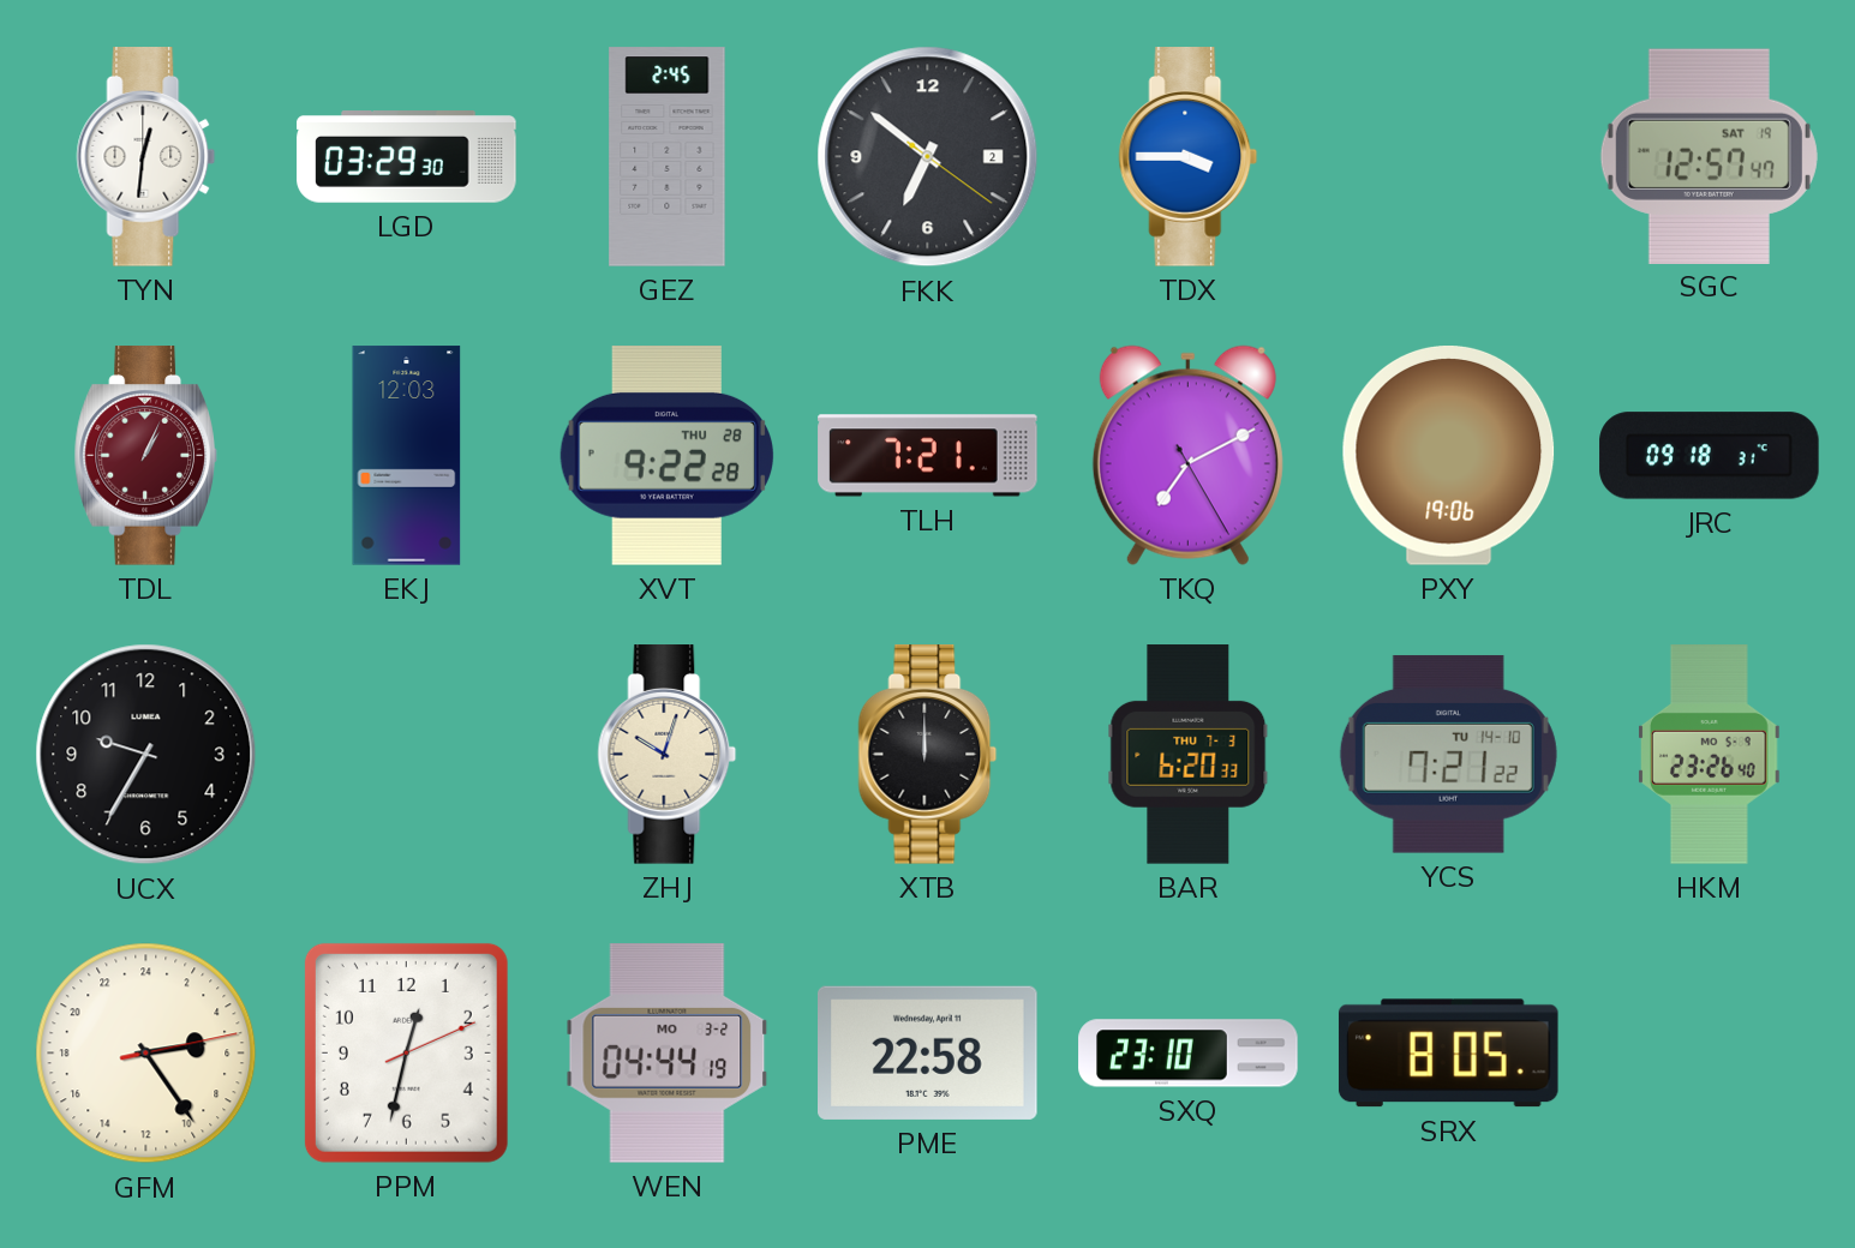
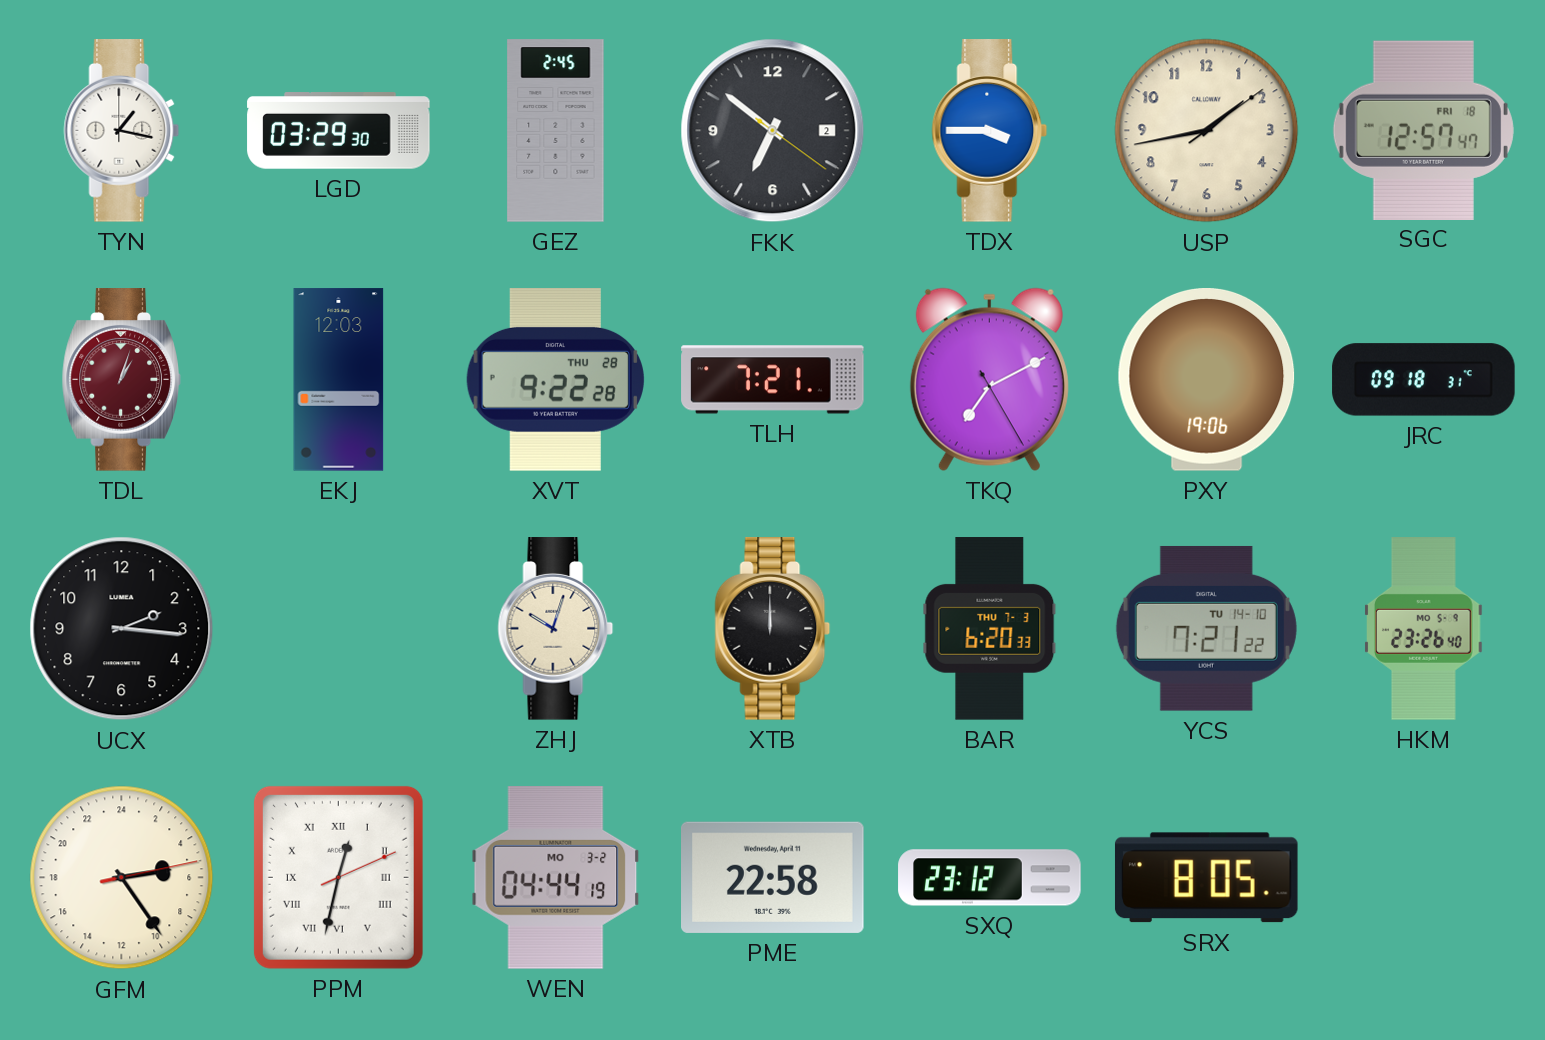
TYN: 12:31 -> 1:17
USP: none -> 1:43
SGC date: SAT 19 -> FRI 18
TDL: 1:04 -> 1:03
UCX: 9:35 -> 2:16
PPM numerals: Arabic -> Roman
SXQ: 23:10 -> 23:12
